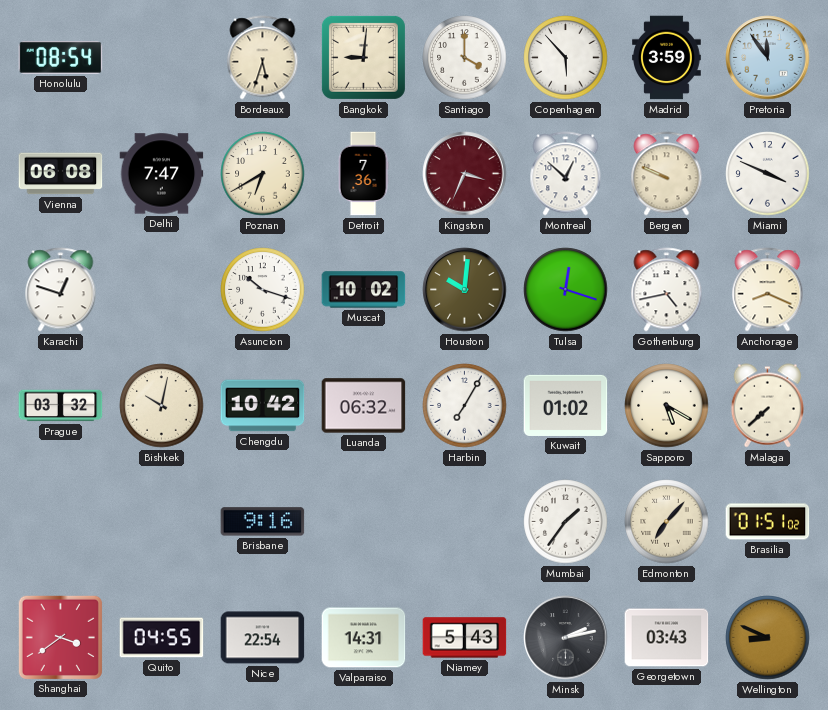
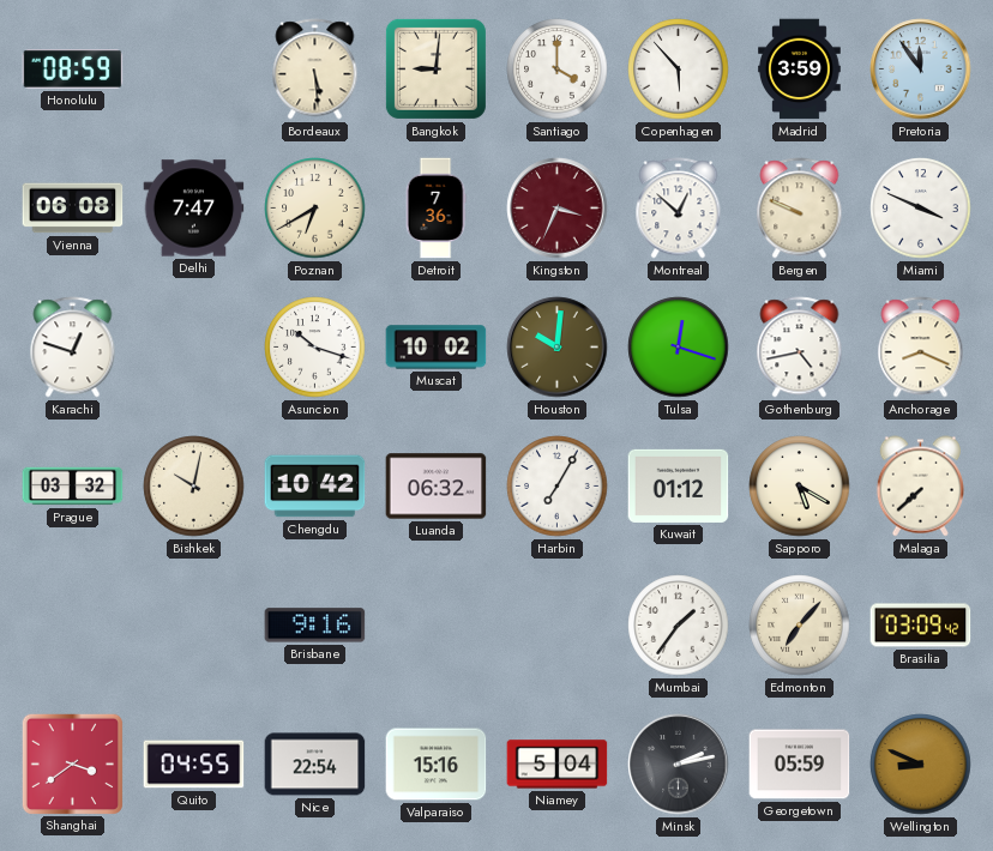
Honolulu: 08:54 -> 08:59
Bordeaux: 5:33 -> 5:29
Kuwait: 01:02 -> 01:12
Brasilia: 01:51 -> 03:09
Valparaiso: 14:31 -> 15:16
Niamey: 5:43 -> 5:04
Georgetown: 03:43 -> 05:59
